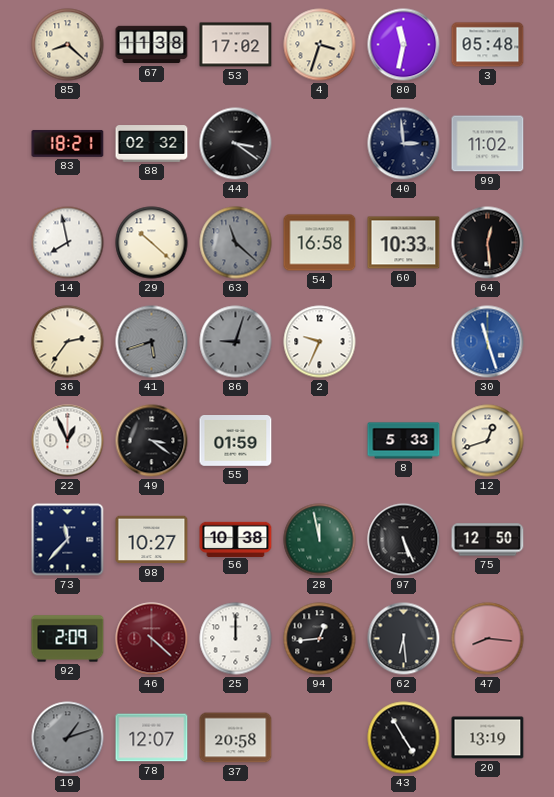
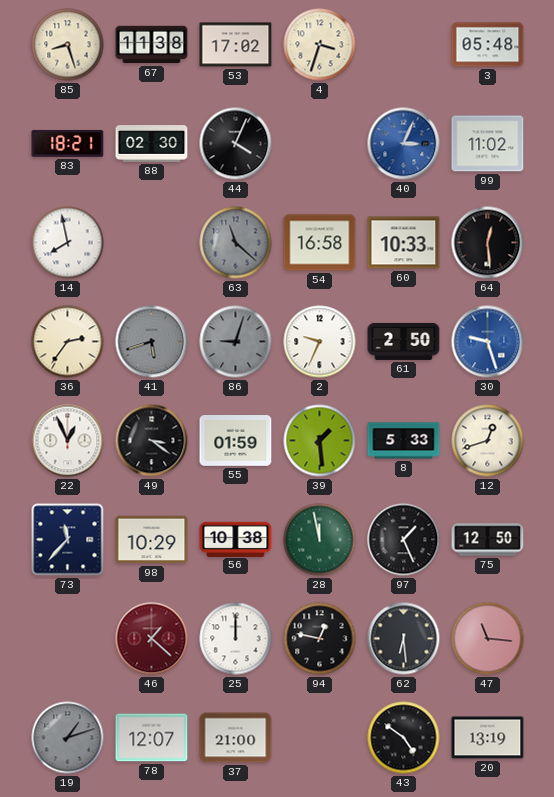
85: 8:22 -> 8:27
80: 11:32 -> none
88: 02:32 -> 02:30
44: 3:21 -> 4:04
40: 2:59 -> 3:04
40 dial: navy -> blue
29: 10:22 -> none
61: none -> 2:50
30: 11:27 -> 9:27
39: none -> 1:29
98: 10:27 -> 10:29
97: 5:26 -> 1:26
92: 2:09 -> none
46: 4:22 -> 1:22
94: 12:44 -> 12:47
47: 8:16 -> 11:16
37: 20:58 -> 21:00
43: 4:55 -> 4:51
